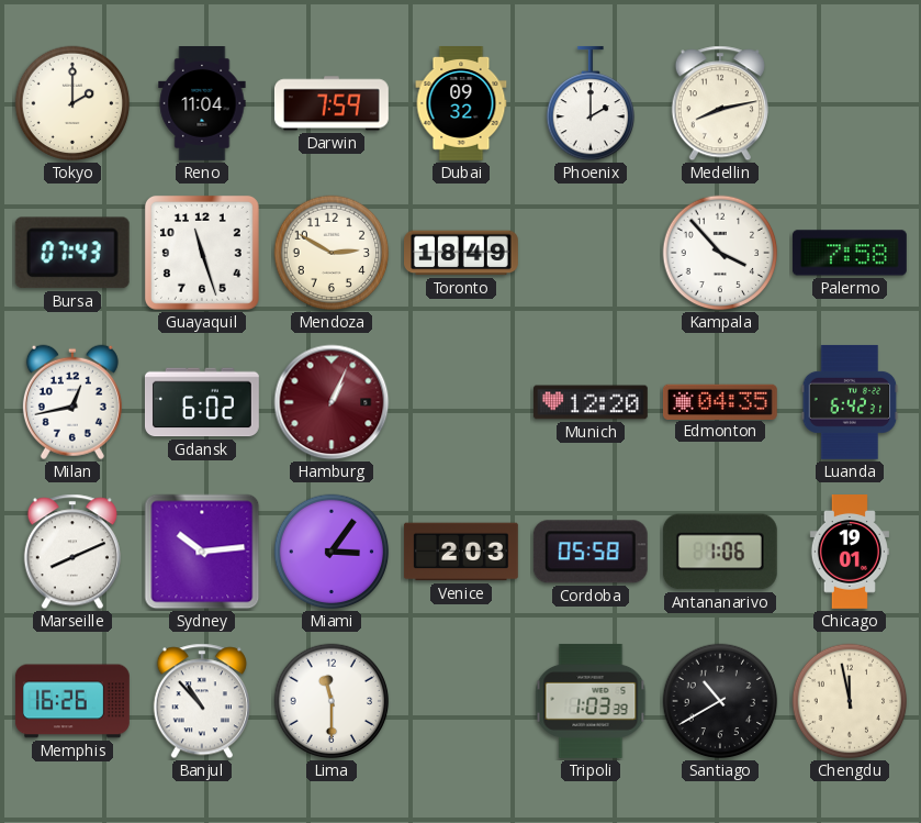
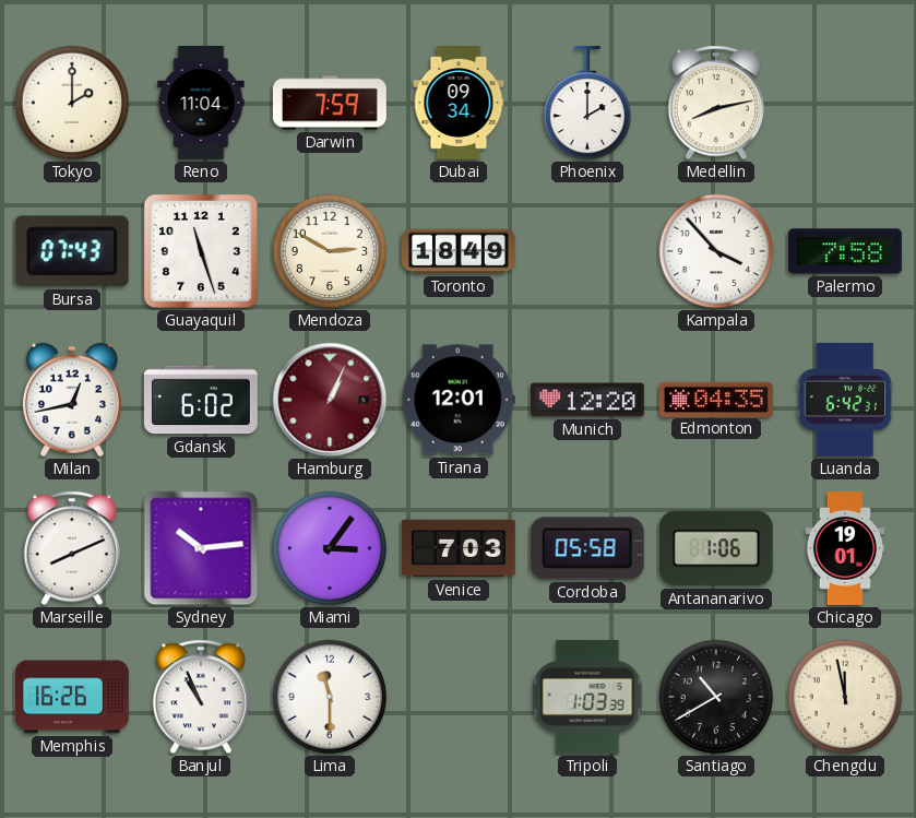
Dubai: 09:32 -> 09:34
Tirana: none -> 12:01
Venice: 2:03 -> 7:03
Banjul: 10:53 -> 10:56
